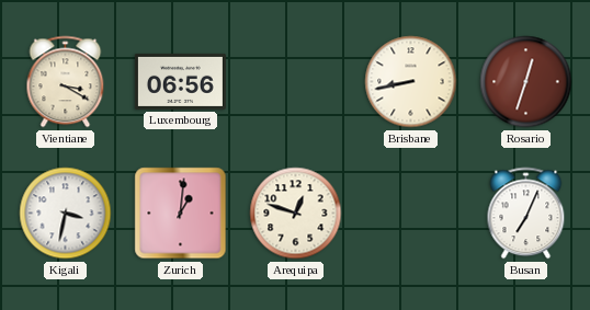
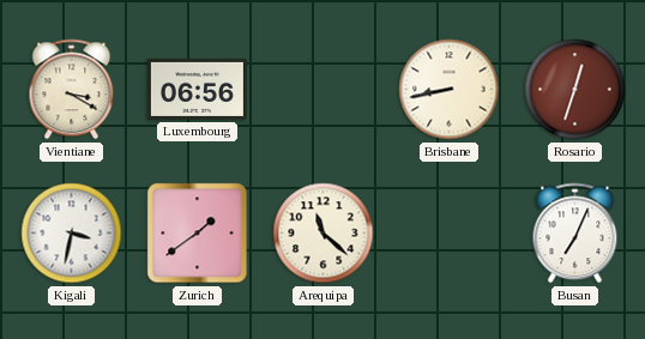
Zurich: 1:01 -> 1:39
Arequipa: 12:48 -> 11:22
